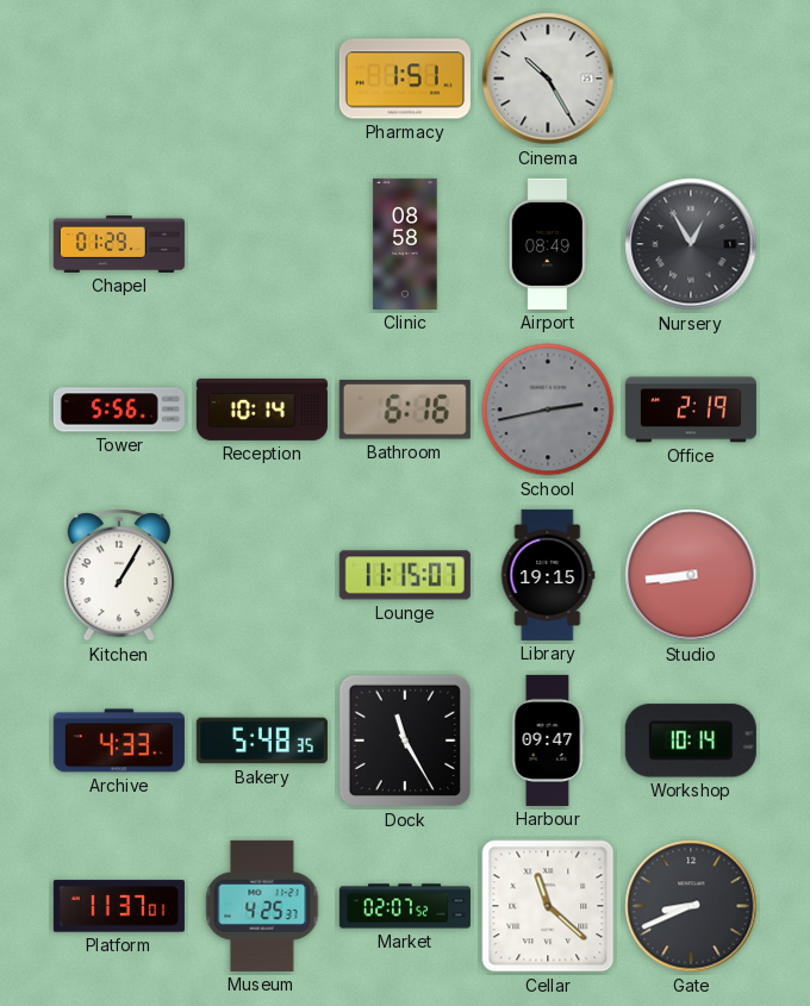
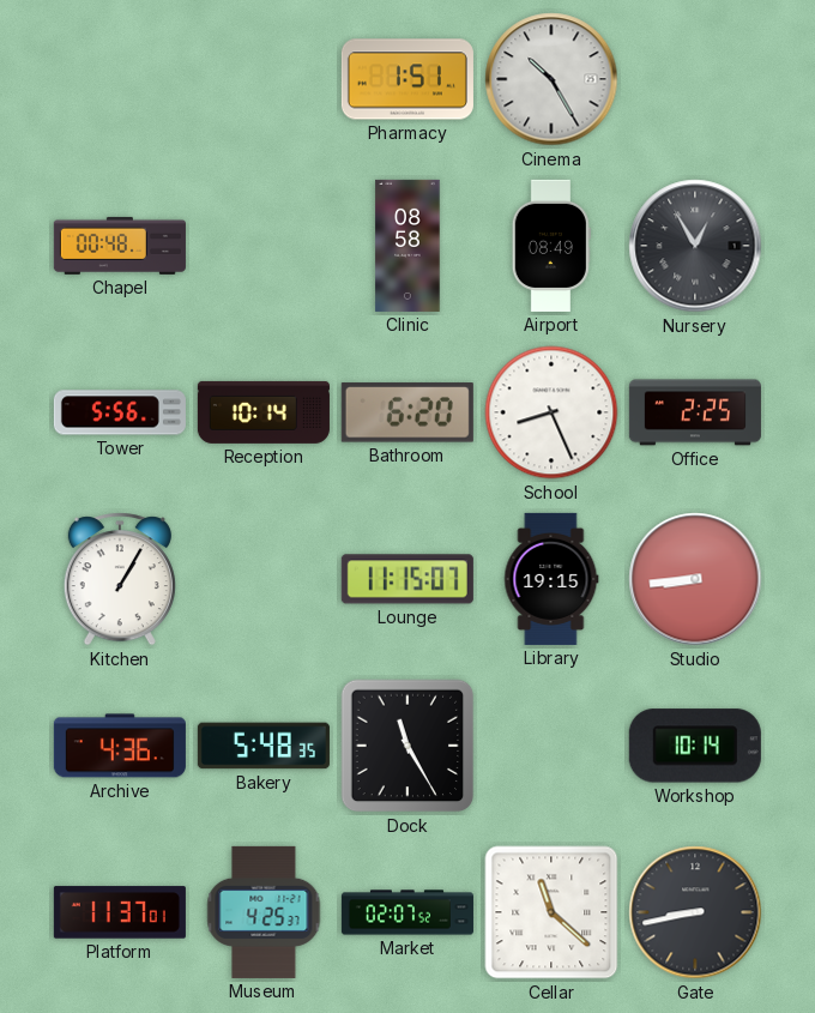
Chapel: 01:29 -> 00:48
Bathroom: 6:16 -> 6:20
School: 2:43 -> 8:26
School dial: grey -> white
Office: 2:19 -> 2:25
Archive: 4:33 -> 4:36
Harbour: 09:47 -> none
Gate: 8:41 -> 8:43
